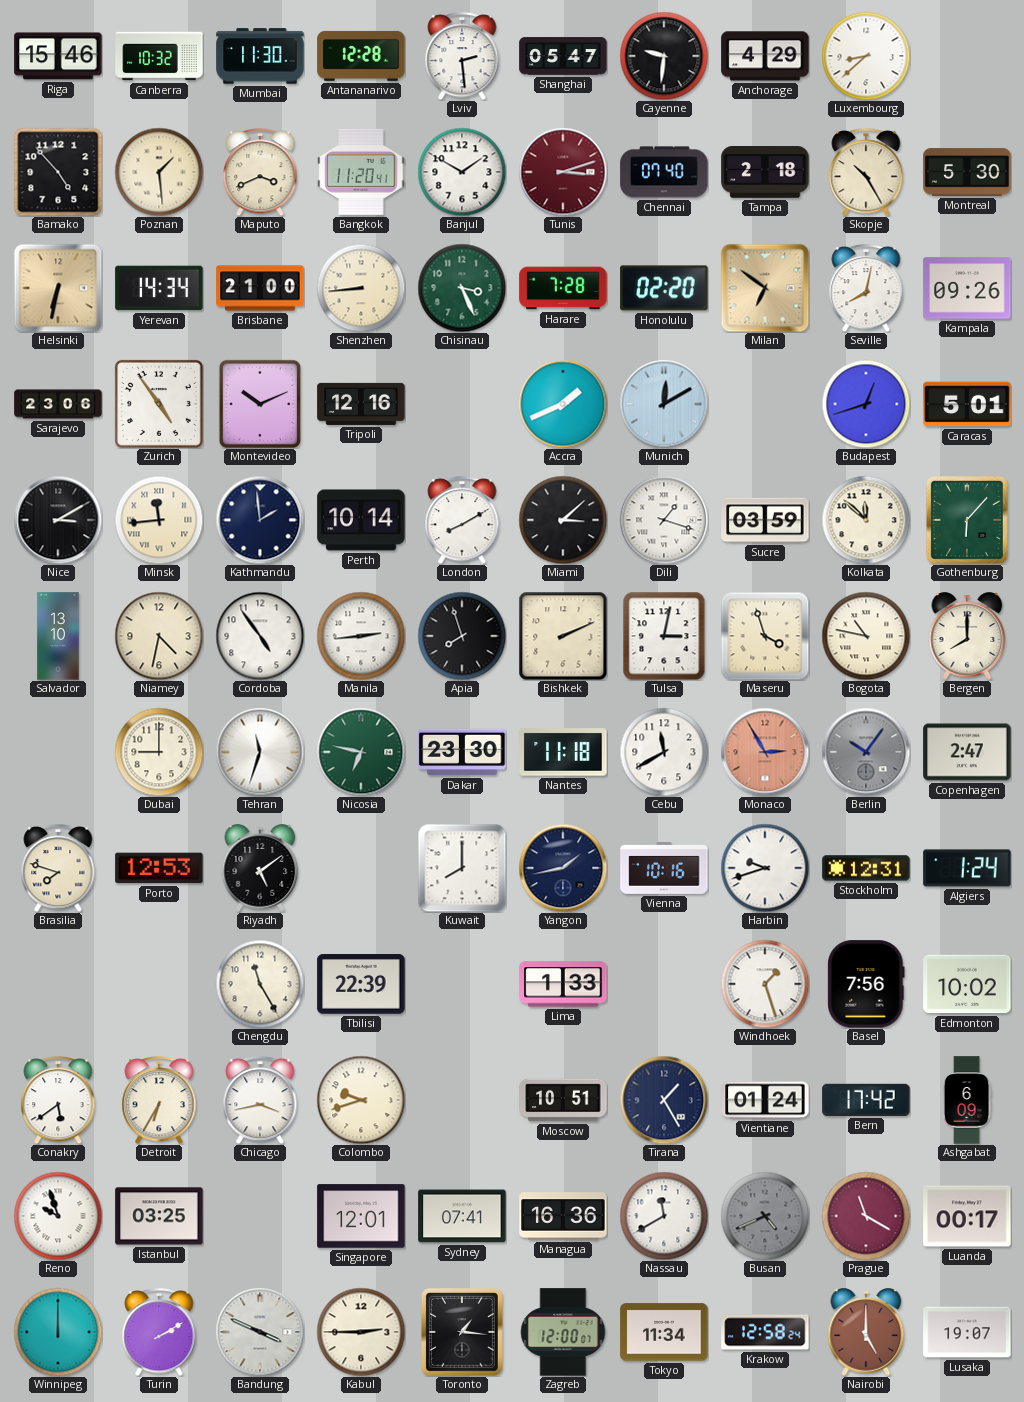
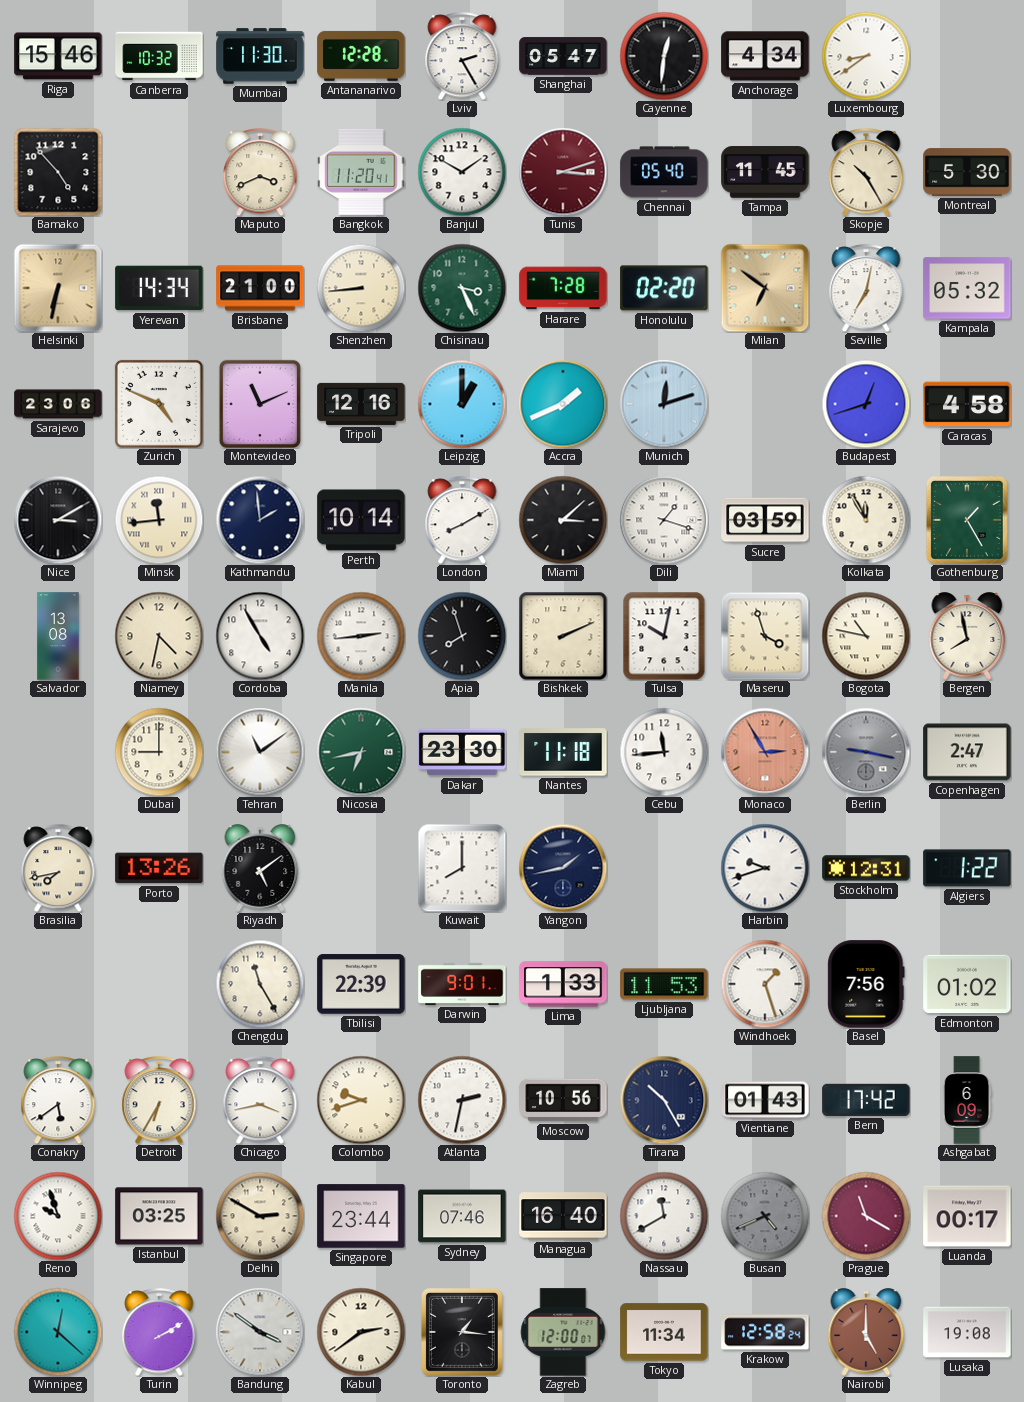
Lviv: 2:29 -> 2:25
Cayenne: 9:31 -> 12:31
Anchorage: 4:29 -> 4:34
Luxembourg: 8:38 -> 8:39
Poznan: 1:29 -> none
Chennai: 07:40 -> 05:40
Tampa: 2:18 -> 11:45
Seville: 8:02 -> 7:02
Kampala: 09:26 -> 05:32
Zurich: 4:54 -> 4:49
Montevideo: 10:11 -> 11:11
Leipzig: none -> 1:00
Munich: 12:10 -> 12:12
Caracas: 5:01 -> 4:58
Kolkata: 11:52 -> 11:55
Gothenburg: 6:07 -> 1:25
Salvador: 13:10 -> 13:08
Cordoba: 4:54 -> 4:55
Tulsa: 3:02 -> 10:02
Bergen: 8:00 -> 7:58
Tehran: 11:33 -> 11:09
Nicosia: 6:47 -> 6:43
Cebu: 11:40 -> 11:44
Berlin: 10:06 -> 9:17
Brasilia: 7:48 -> 7:43
Porto: 12:53 -> 13:26
Vienna: 10:16 -> none
Algiers: 1:24 -> 1:22
Darwin: none -> 9:01
Ljubljana: none -> 11:53
Edmonton: 10:02 -> 01:02
Atlanta: none -> 2:32
Moscow: 10:51 -> 10:56
Tirana: 1:25 -> 10:25
Vientiane: 01:24 -> 01:43
Delhi: none -> 2:50
Singapore: 12:01 -> 23:44
Sydney: 07:41 -> 07:46
Managua: 16:36 -> 16:40
Winnipeg: 12:00 -> 12:22
Bandung: 3:49 -> 3:51
Kabul: 2:45 -> 2:39
Lusaka: 19:07 -> 19:08
